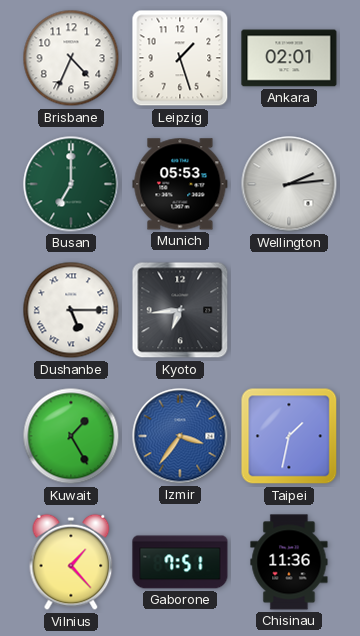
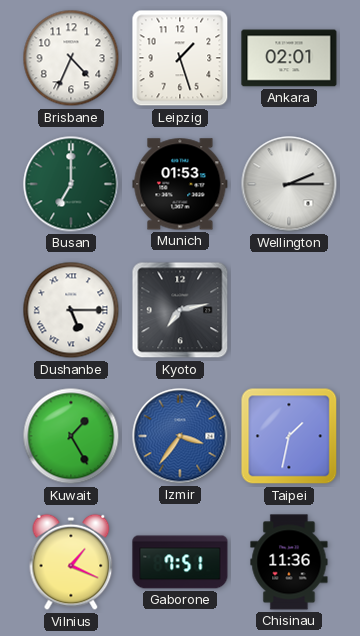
Munich: 05:53 -> 01:53
Wellington: 2:14 -> 2:15
Kyoto: 6:44 -> 7:13
Vilnius: 1:23 -> 1:19
